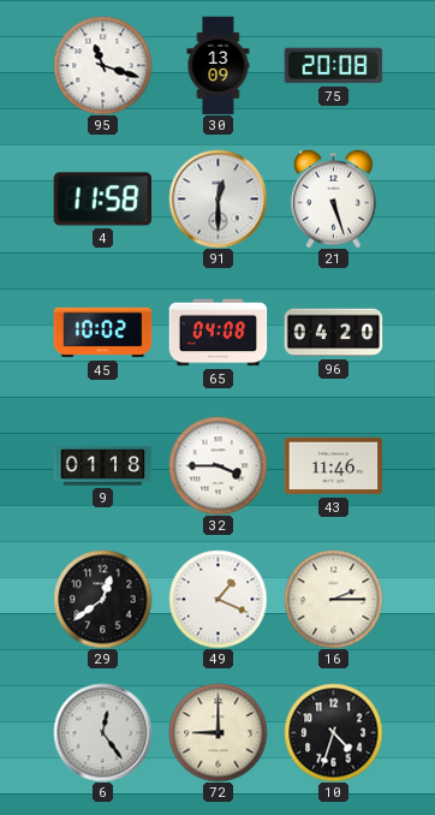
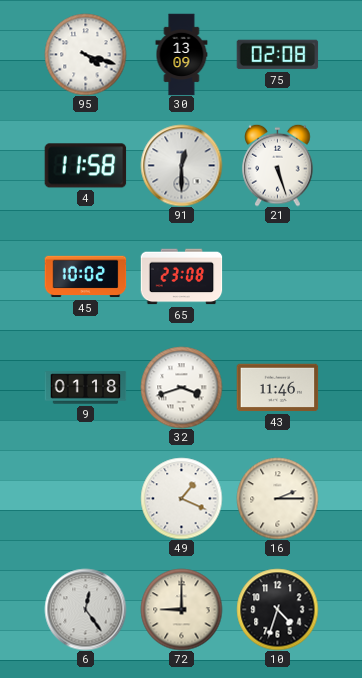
95: 11:18 -> 4:18
75: 20:08 -> 02:08
65: 04:08 -> 23:08
96: 04:20 -> none
32: 3:45 -> 3:42
29: 12:39 -> none
